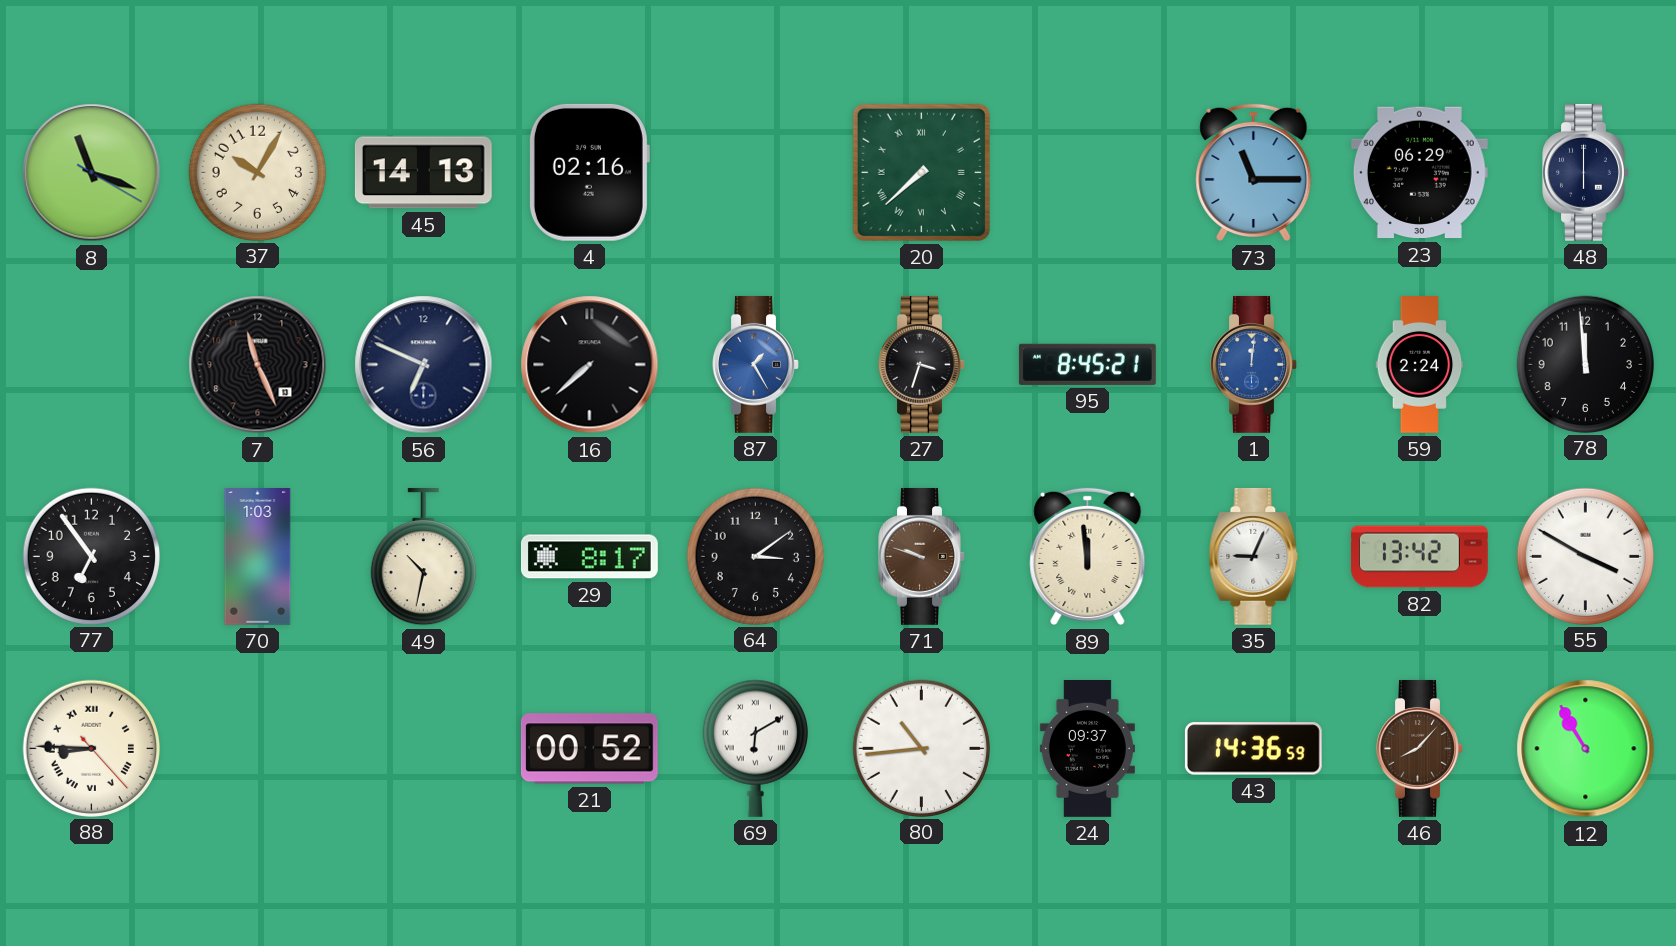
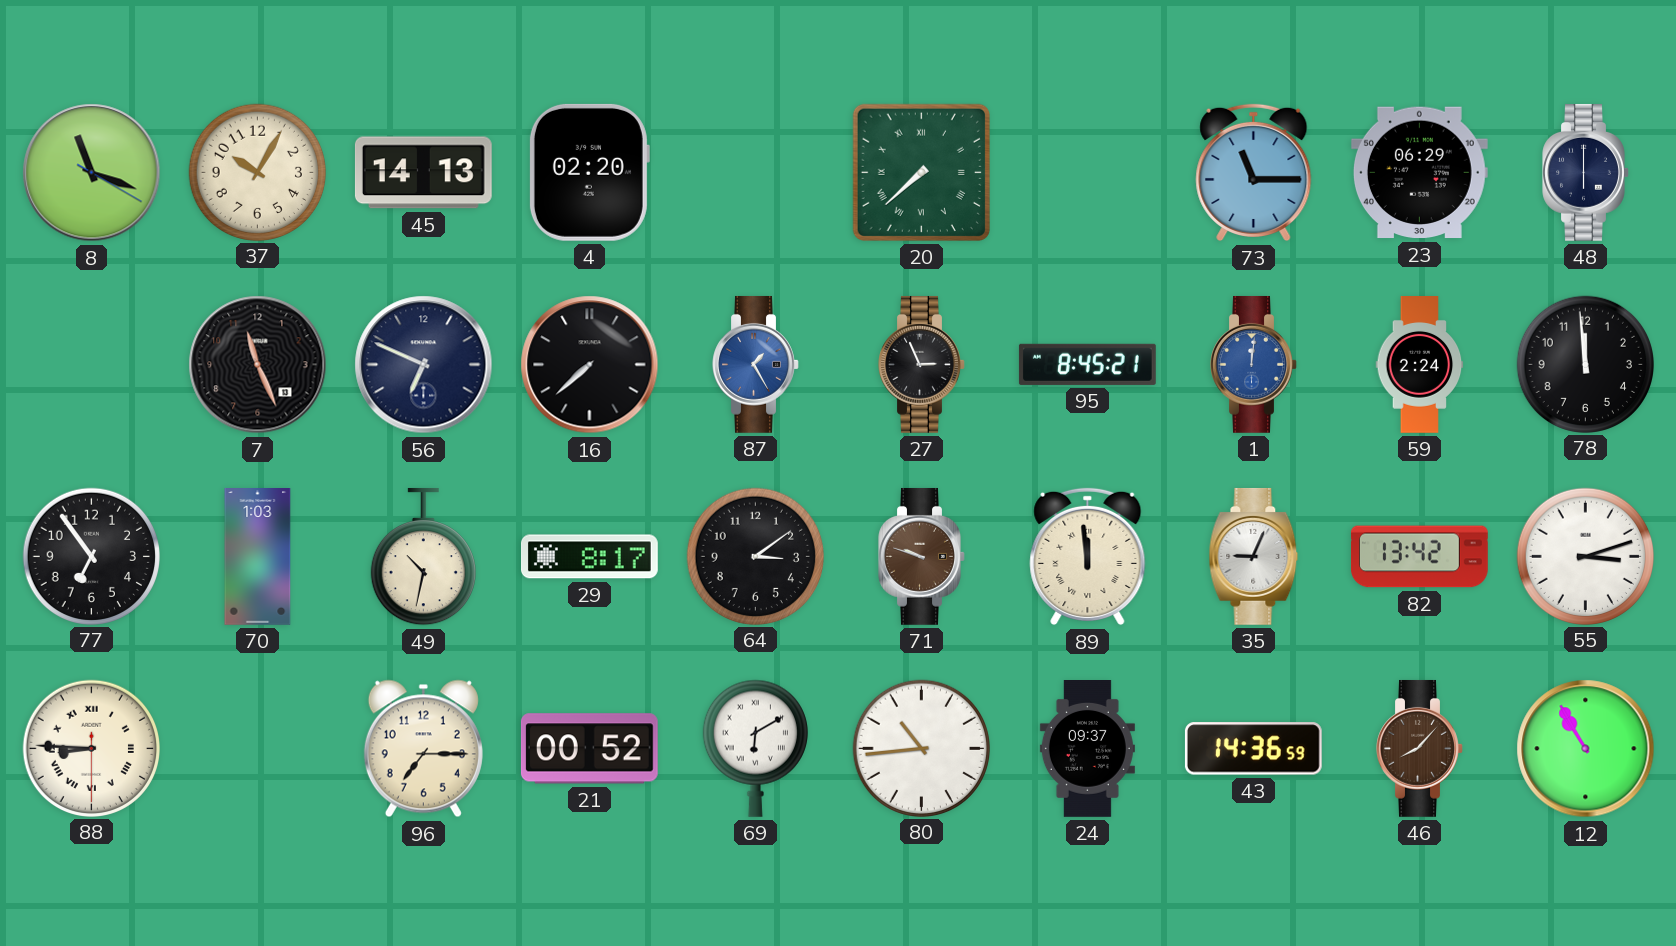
4: 02:16 -> 02:20
27: 3:33 -> 2:56
55: 3:50 -> 3:12
88: 8:45:23 -> 8:45:30
96: none -> 7:15
